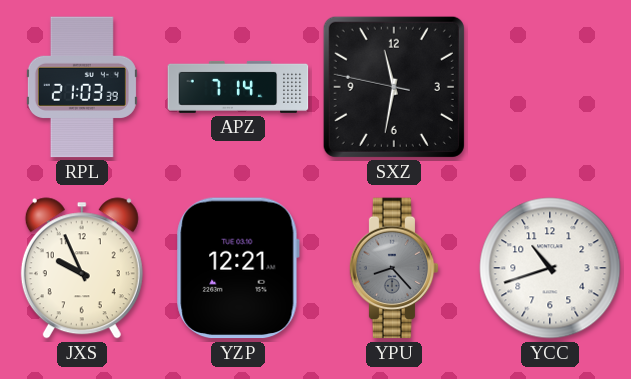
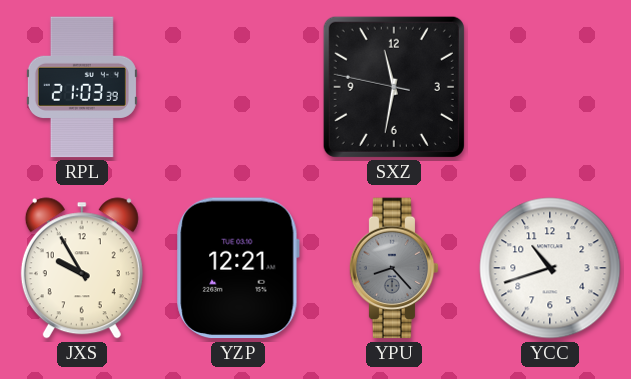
APZ: 7:14 -> none
JXS: 9:56 -> 9:55
